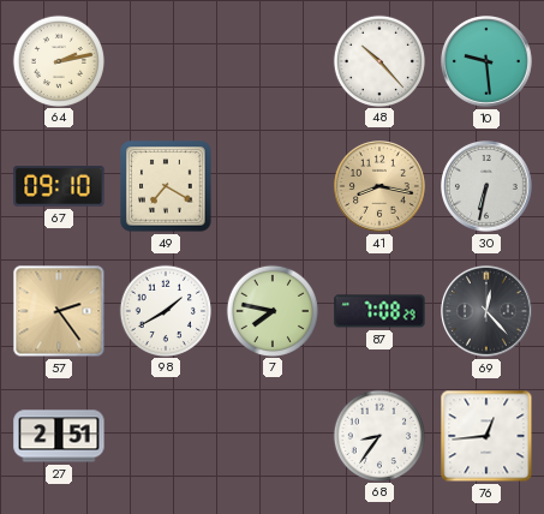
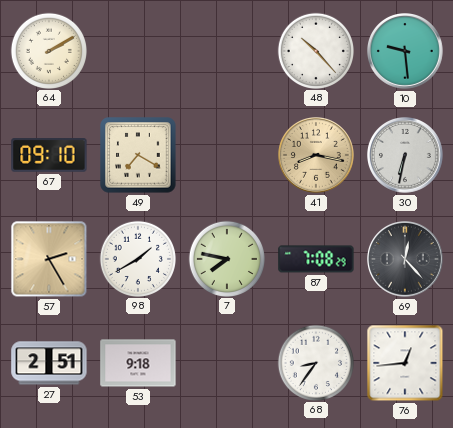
64: 2:13 -> 2:10
57: 2:24 -> 2:25
53: none -> 9:18
